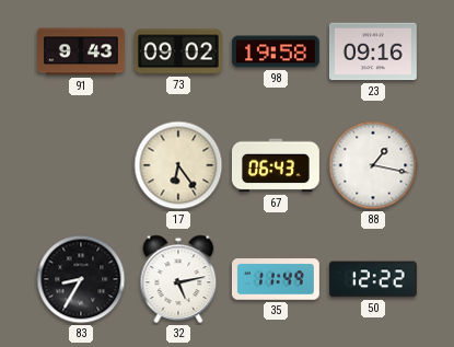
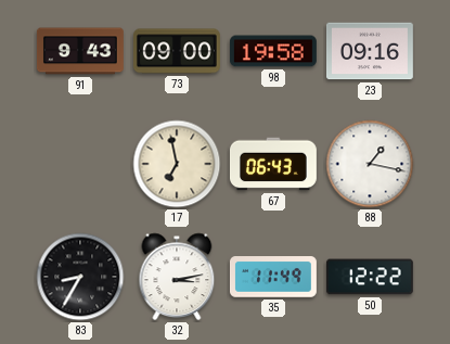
73: 09:02 -> 09:00
17: 6:24 -> 6:58
32: 5:13 -> 3:13
